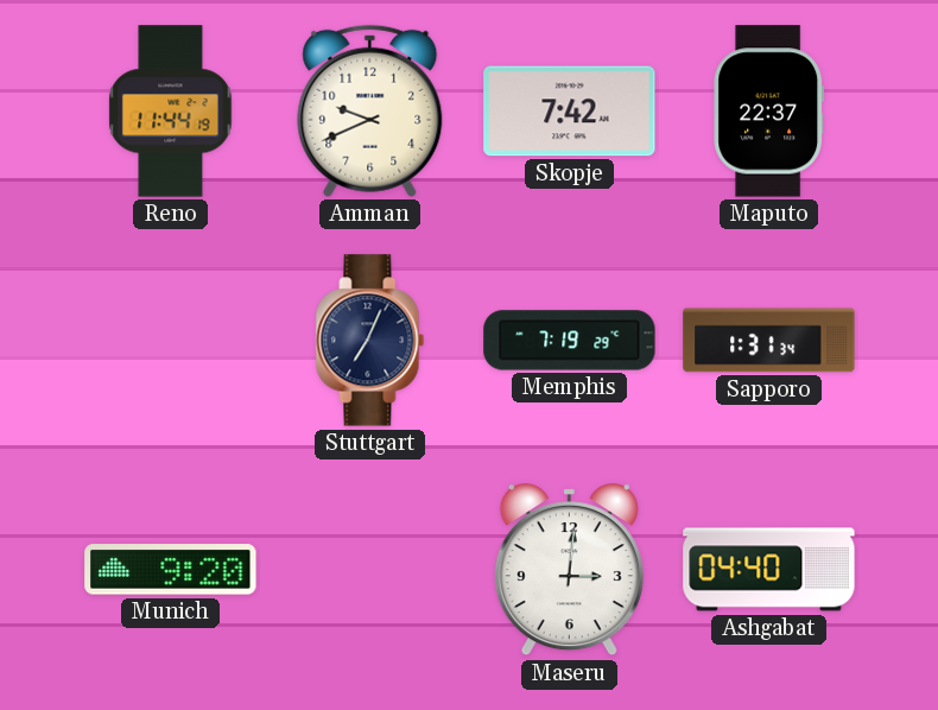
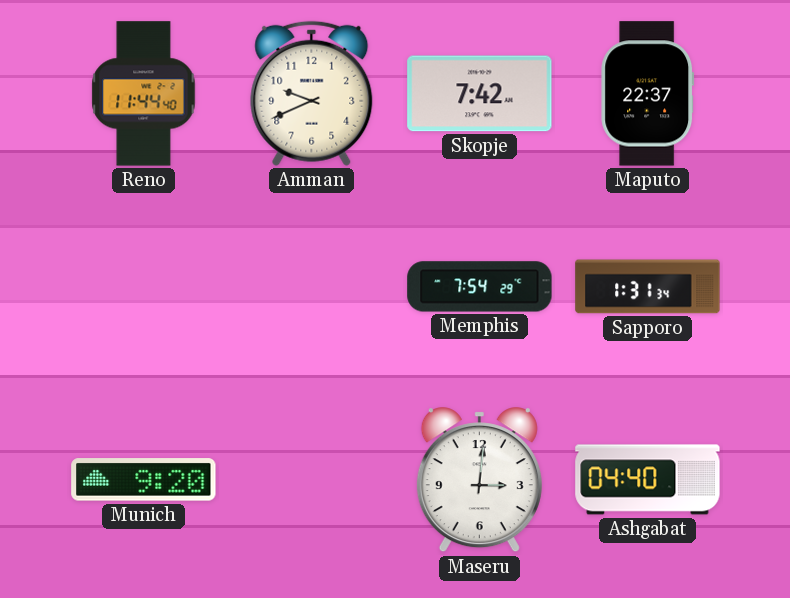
Reno: 11:44:19 -> 11:44:40
Stuttgart: 7:04 -> none
Memphis: 7:19 -> 7:54
